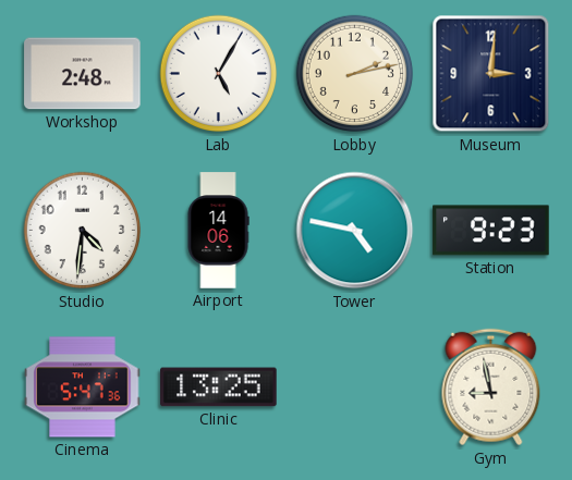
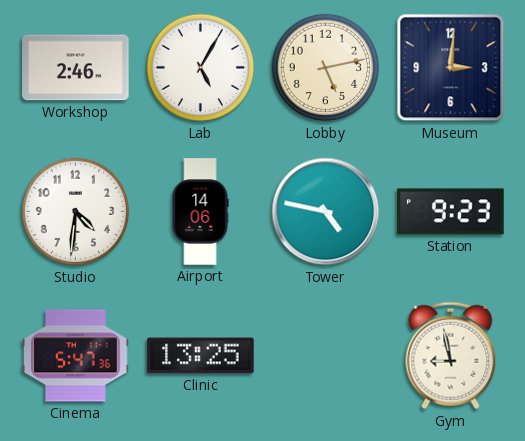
Workshop: 2:48 -> 2:46
Lobby: 2:13 -> 5:13
